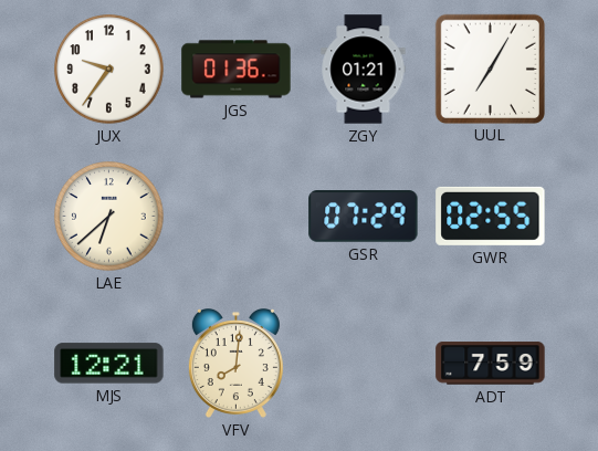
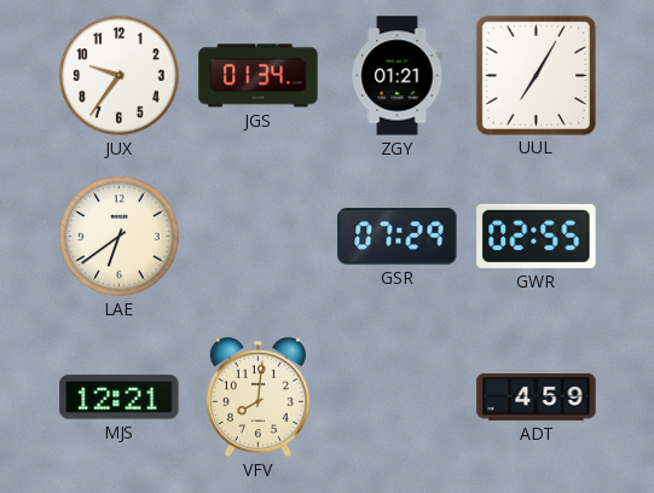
JGS: 01:36 -> 01:34
LAE: 6:38 -> 6:39
ADT: 7:59 -> 4:59
